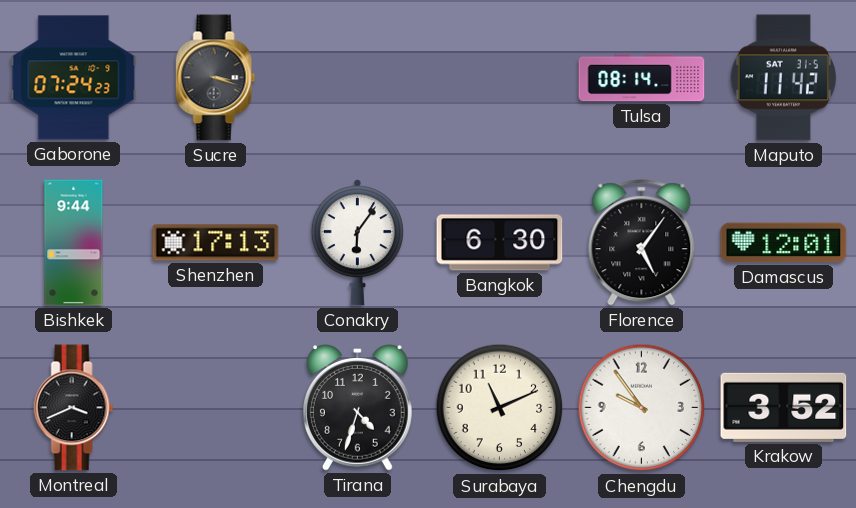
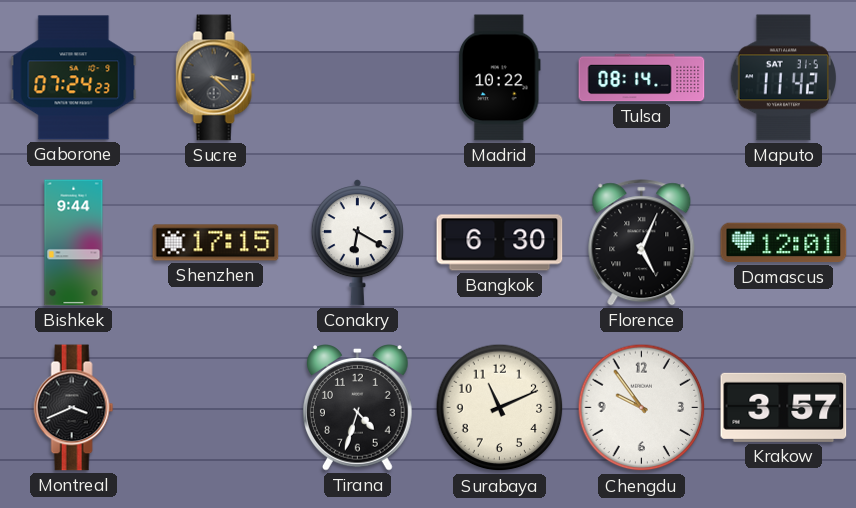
Sucre: 3:18 -> 3:22
Madrid: none -> 10:22
Shenzhen: 17:13 -> 17:15
Conakry: 6:06 -> 6:20
Florence: 5:06 -> 5:04
Krakow: 3:52 -> 3:57
